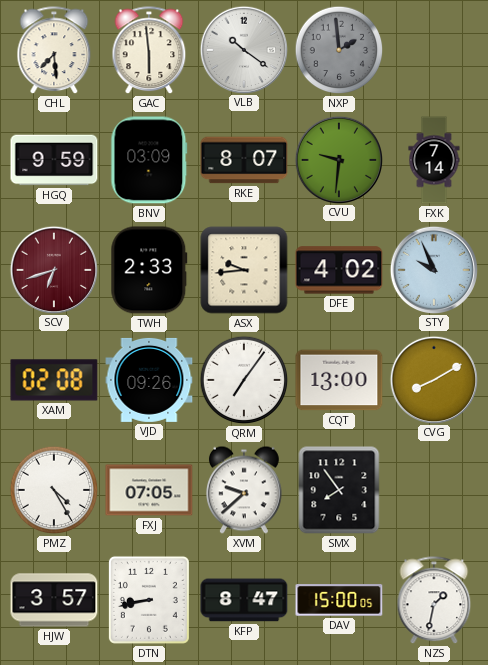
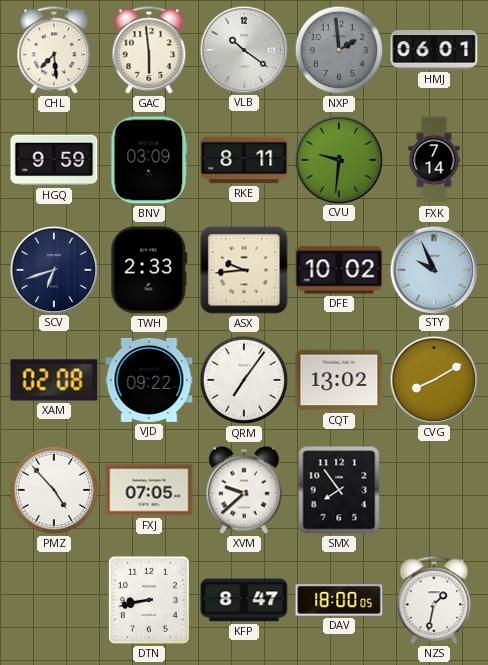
HMJ: none -> 06:01
RKE: 8:07 -> 8:11
SCV dial: burgundy -> navy
DFE: 4:02 -> 10:02
VJD: 09:26 -> 09:22
CQT: 13:00 -> 13:02
PMZ: 4:25 -> 4:53
HJW: 3:57 -> none
DAV: 15:00 -> 18:00
